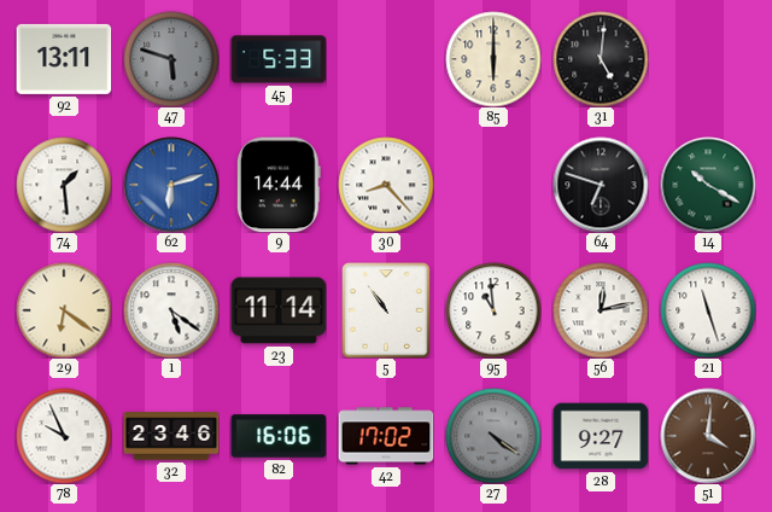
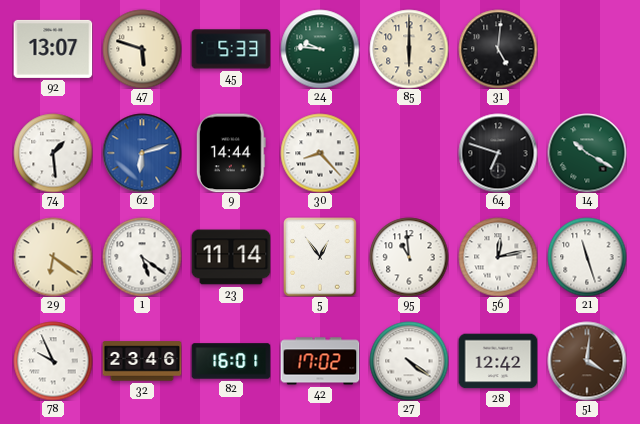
92: 13:11 -> 13:07
47 dial: grey -> cream
24: none -> 9:46
5: 10:54 -> 12:54
82: 16:06 -> 16:01
27 dial: grey -> white
28: 9:27 -> 12:42
